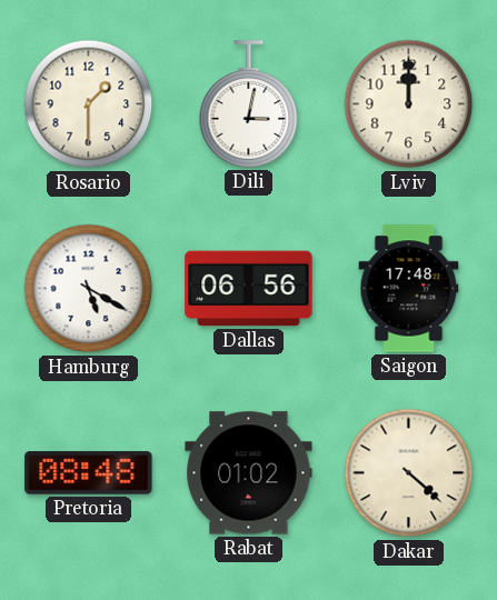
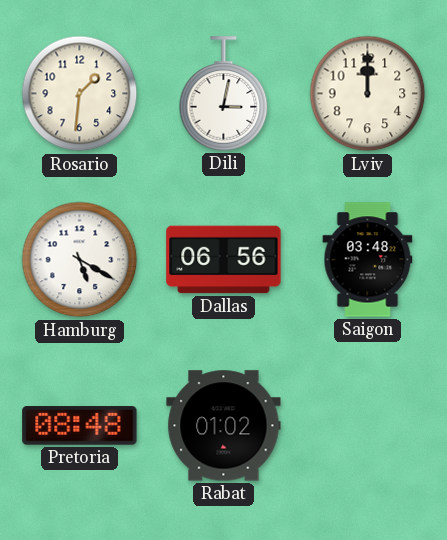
Rosario: 1:30 -> 1:31
Saigon: 17:48 -> 03:48
Dakar: 4:22 -> none
